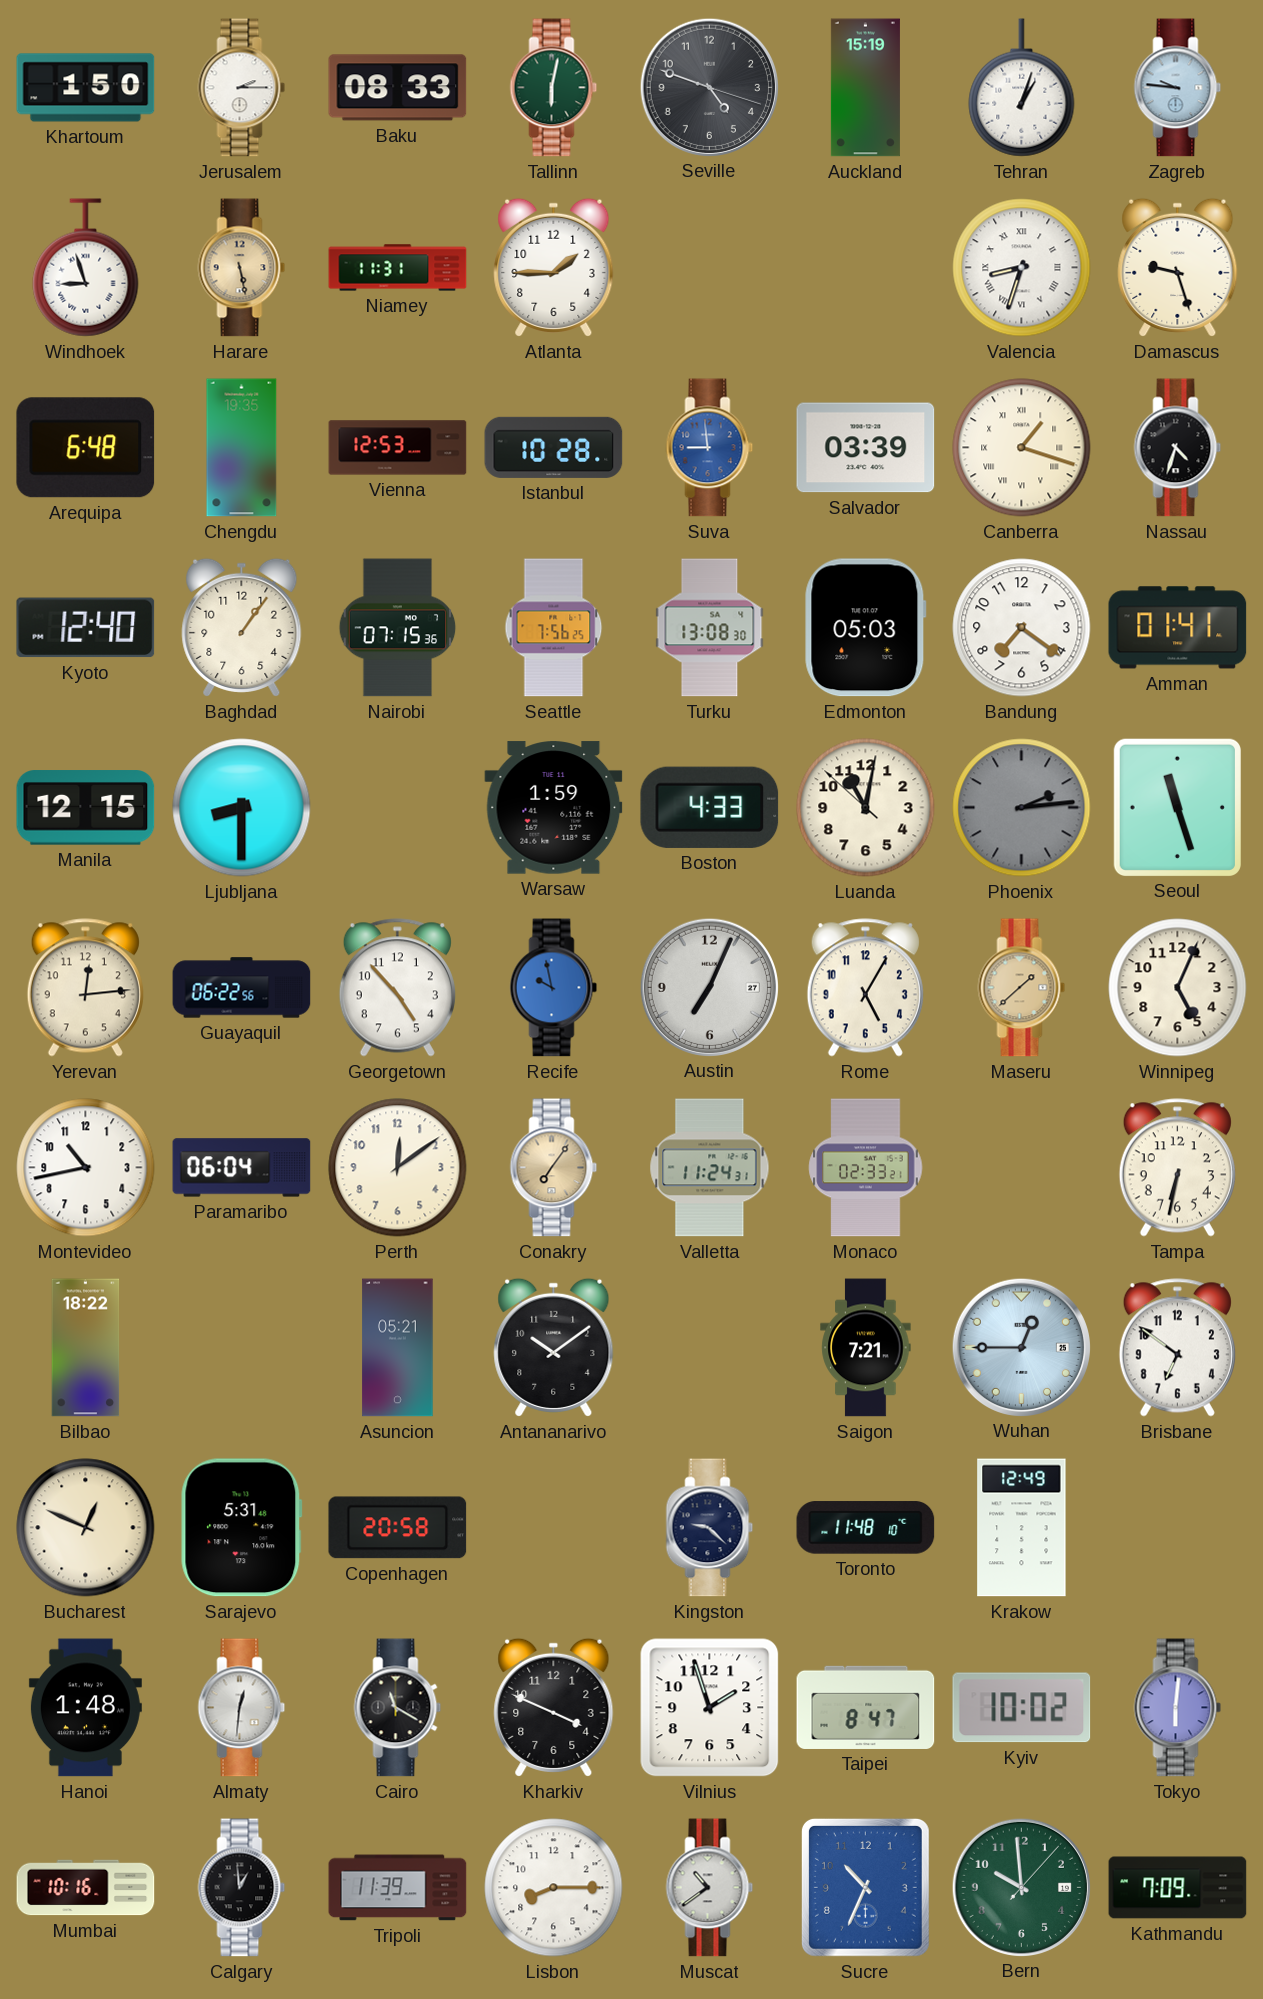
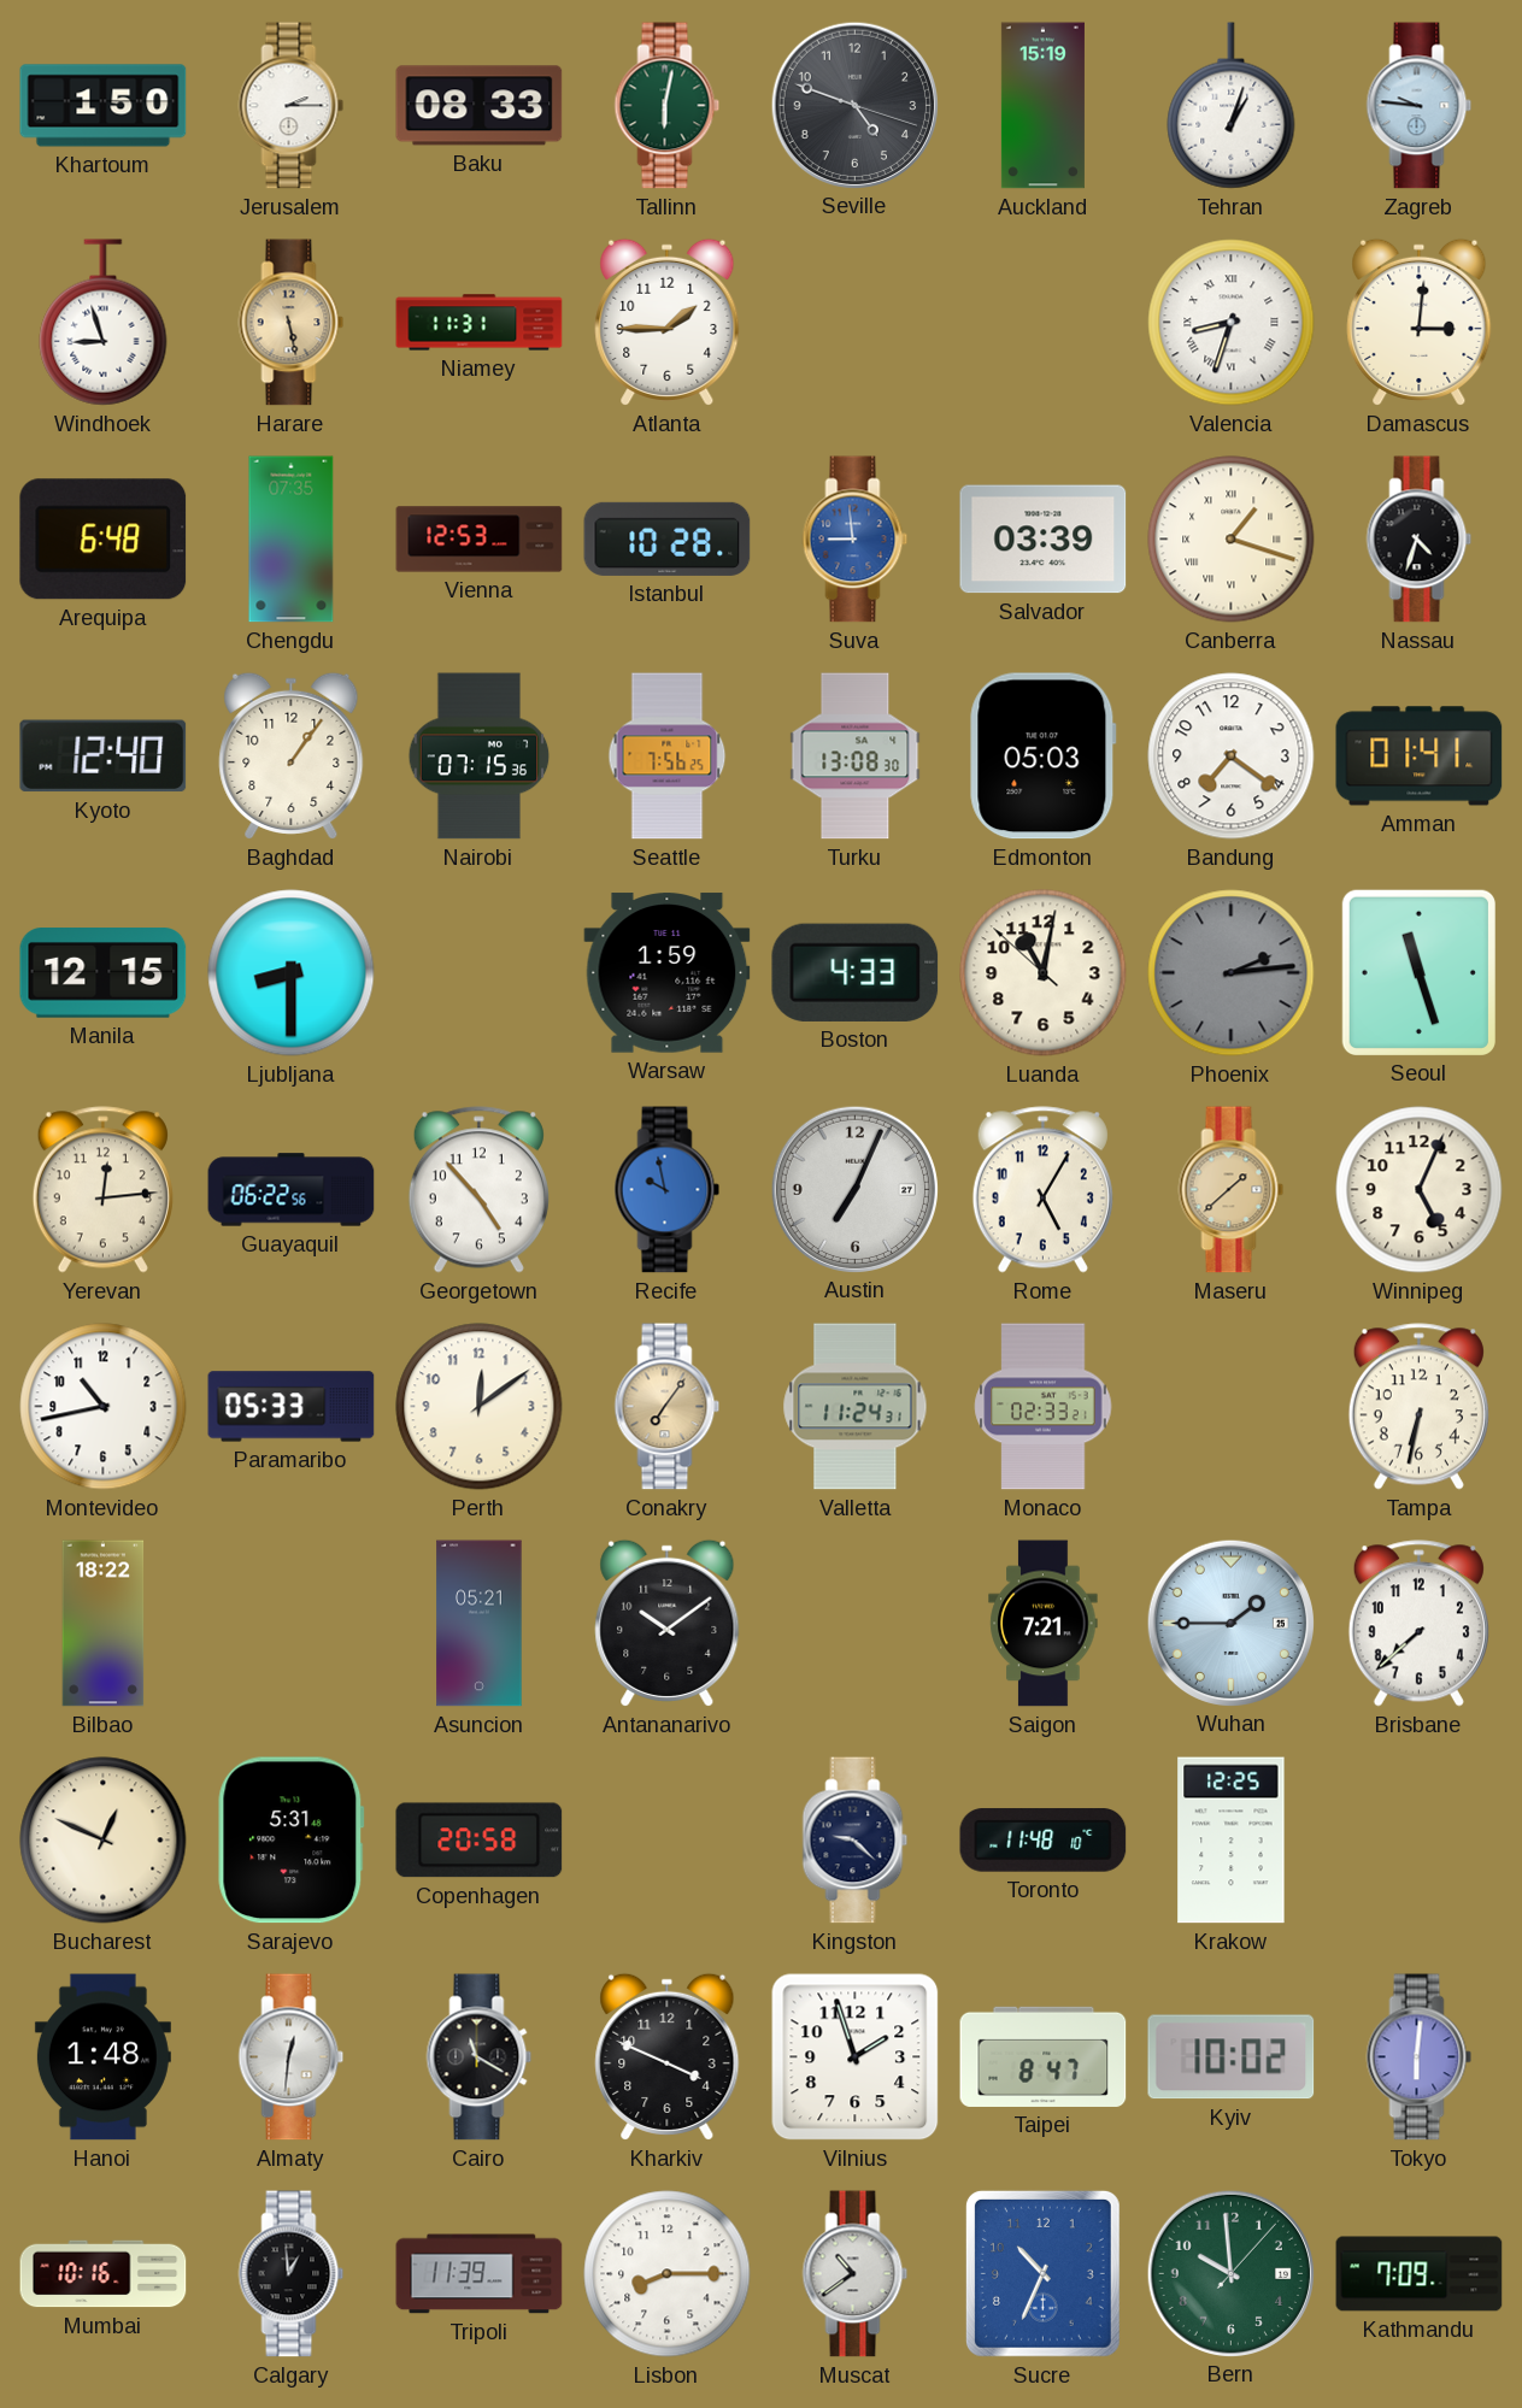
Damascus: 9:27 -> 3:01
Chengdu: 19:35 -> 07:35
Paramaribo: 06:04 -> 05:33
Wuhan: 12:45 -> 1:45
Brisbane: 6:51 -> 7:38
Krakow: 12:49 -> 12:25
